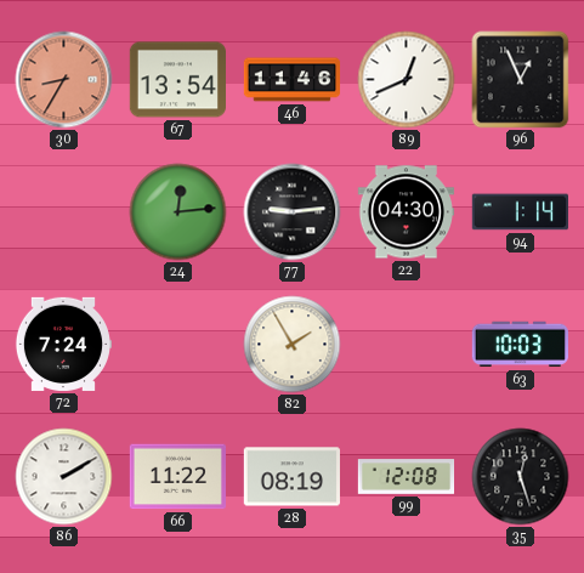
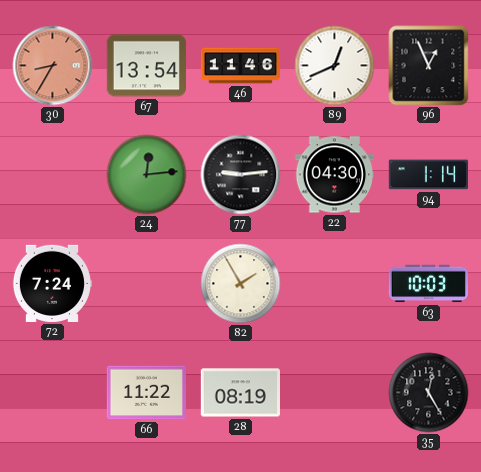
86: 2:10 -> none
99: 12:08 -> none
35: 12:27 -> 12:25
